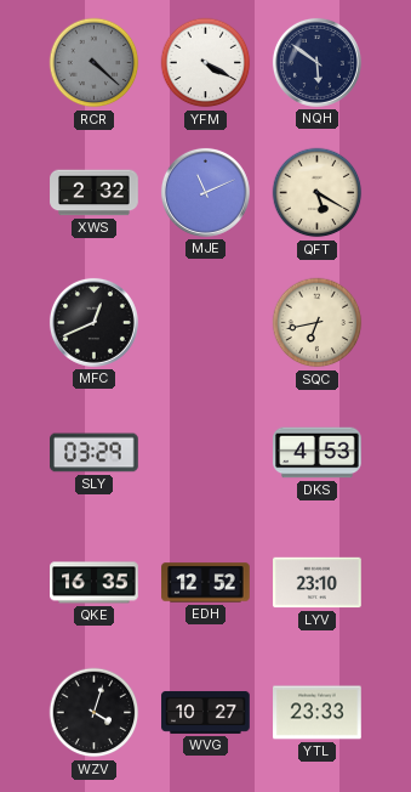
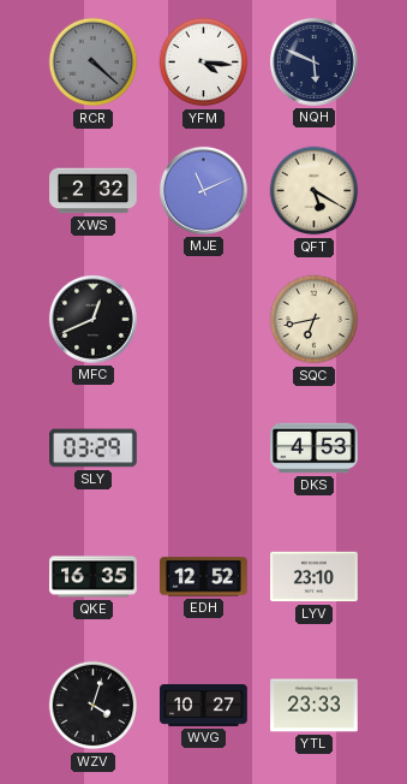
YFM: 4:20 -> 4:16
NQH: 5:51 -> 5:49
